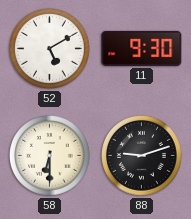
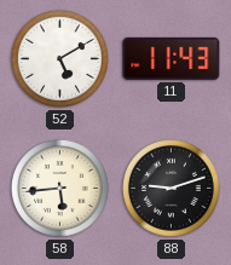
11: 9:30 -> 11:43
58: 6:30 -> 5:44
